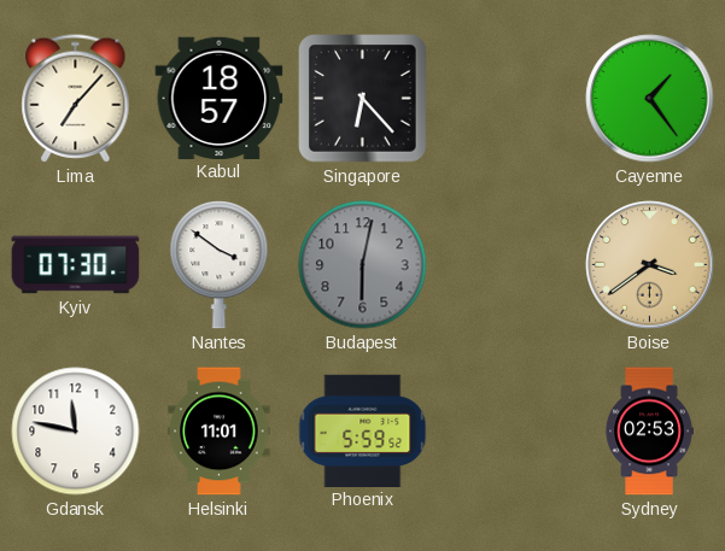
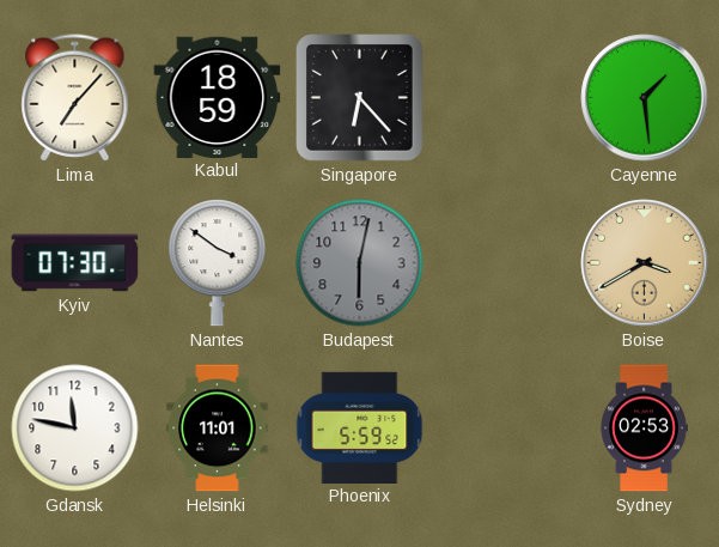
Kabul: 18:57 -> 18:59
Cayenne: 1:24 -> 1:29
Boise: 3:39 -> 3:40
